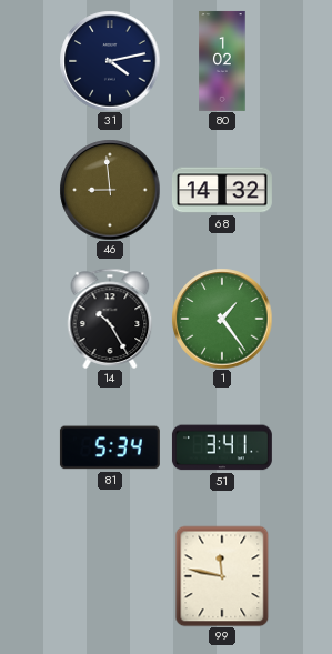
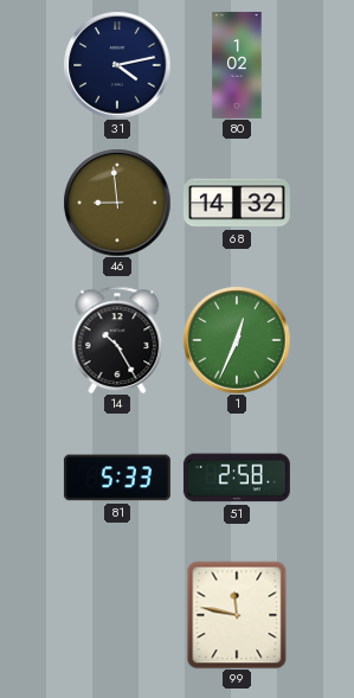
1: 1:24 -> 12:34
81: 5:34 -> 5:33
51: 3:41 -> 2:58
